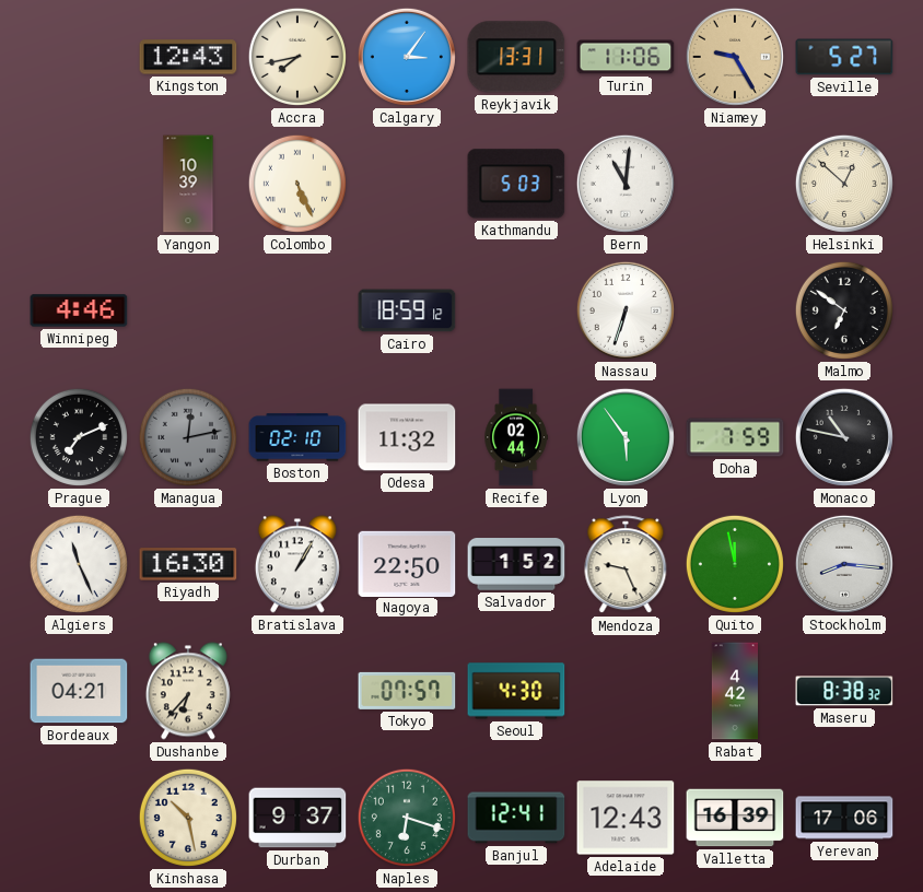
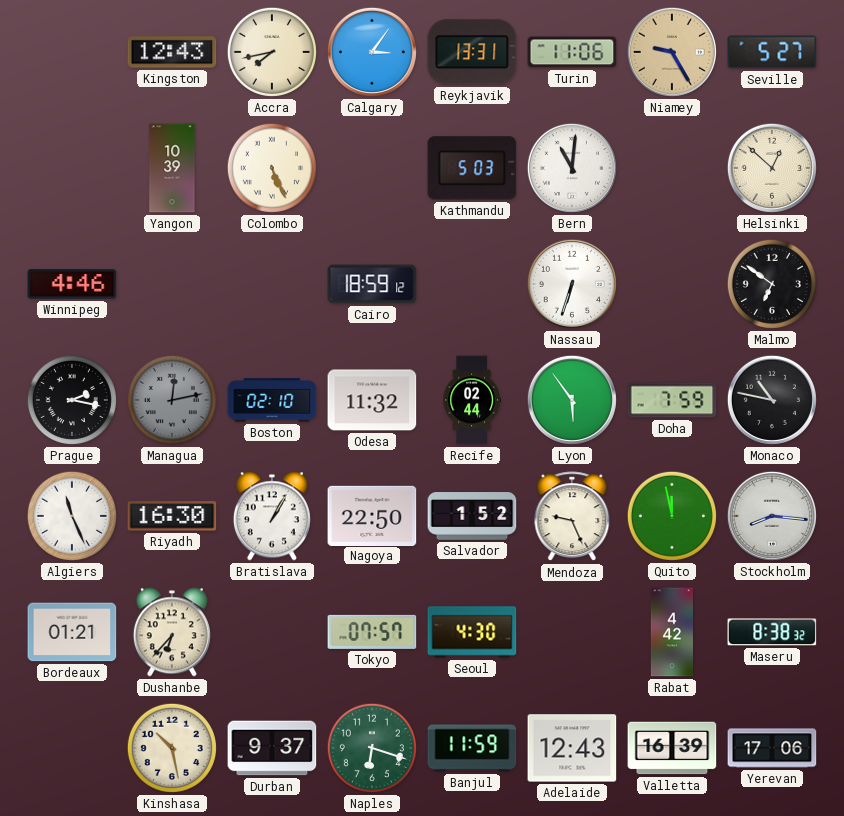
Prague: 7:11 -> 2:17
Bordeaux: 04:21 -> 01:21
Banjul: 12:41 -> 11:59
